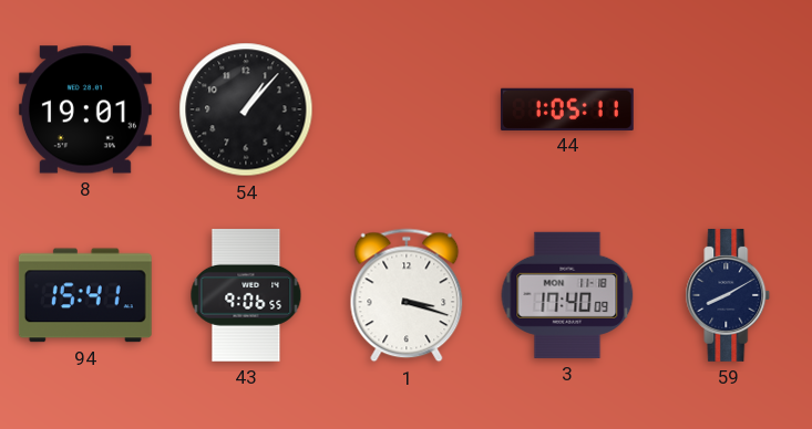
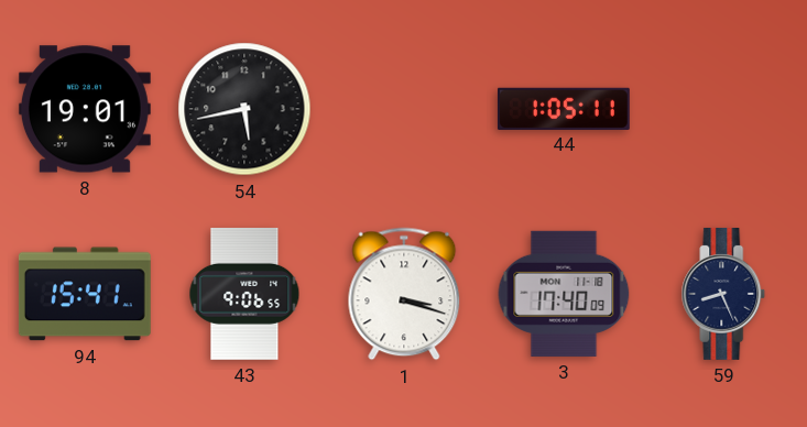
54: 1:07 -> 5:43
59: 8:10 -> 8:26
